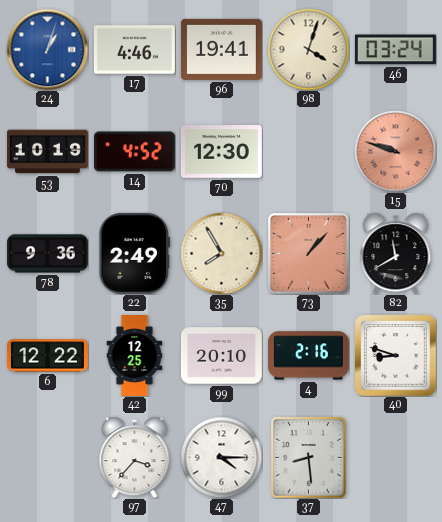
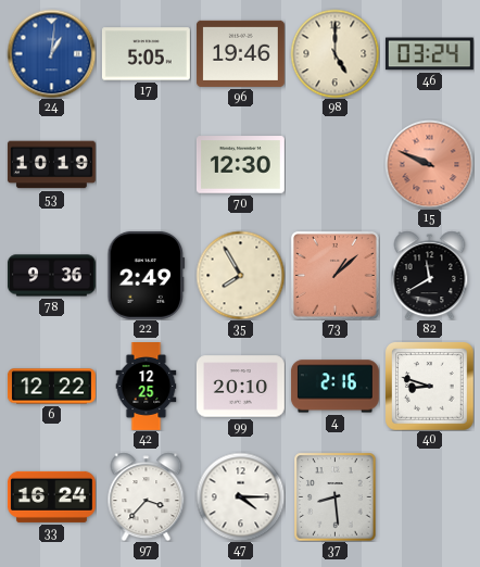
24: 1:03 -> 1:01
17: 4:46 -> 5:05
96: 19:41 -> 19:46
98: 4:03 -> 5:00
14: 4:52 -> none
15: 9:48 -> 9:49
73: 1:07 -> 1:08
33: none -> 16:24
